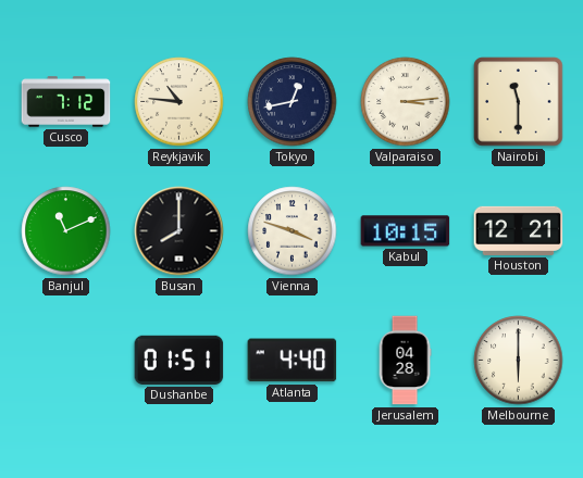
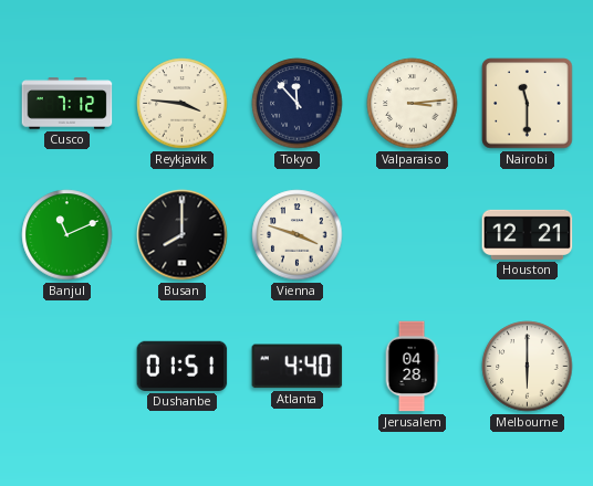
Reykjavik: 10:46 -> 3:46
Tokyo: 12:43 -> 11:53
Kabul: 10:15 -> none
